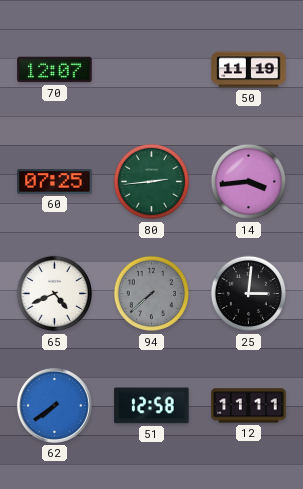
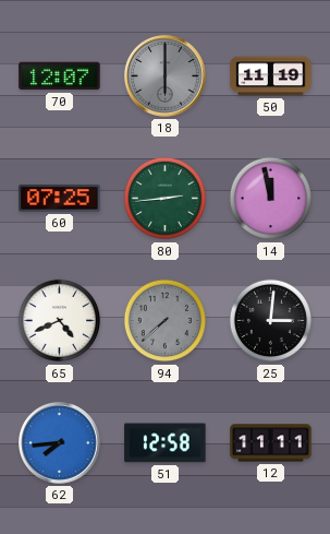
18: none -> 6:00
14: 3:44 -> 11:58
62: 7:39 -> 7:44
